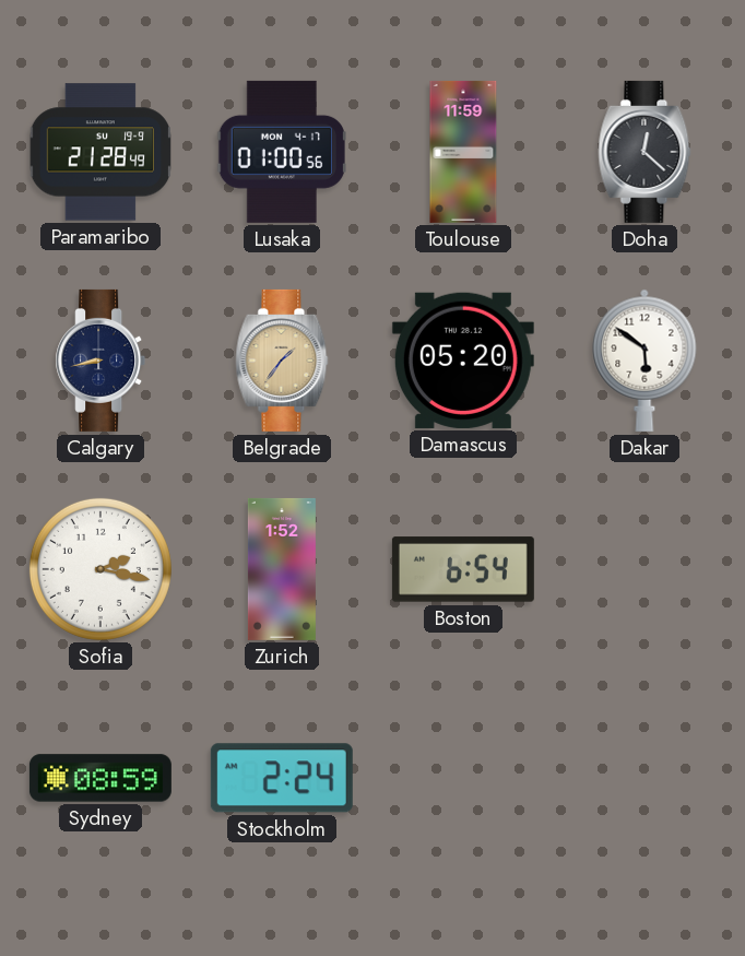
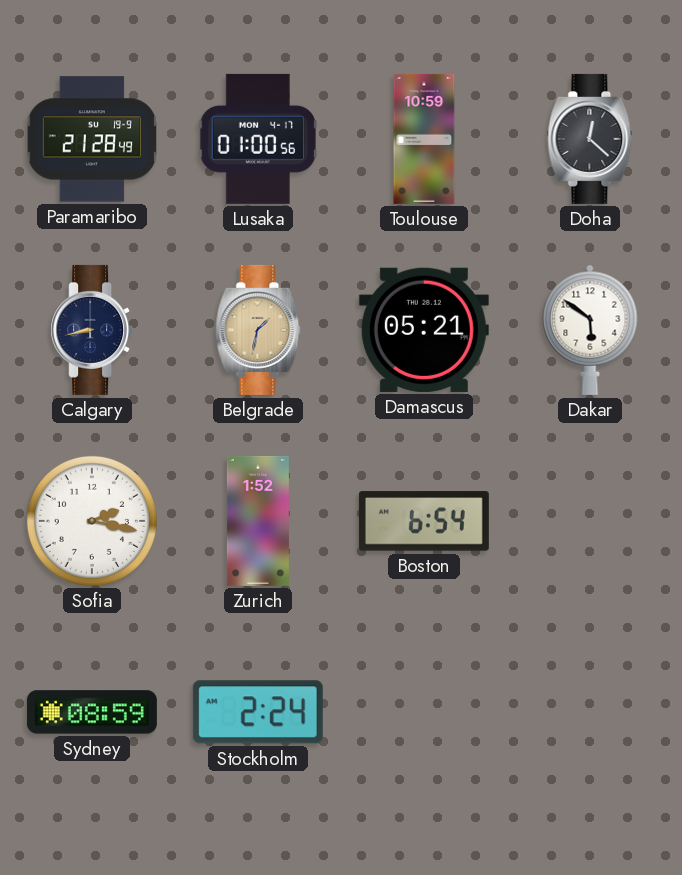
Toulouse: 11:59 -> 10:59
Belgrade: 1:36 -> 1:32
Damascus: 05:20 -> 05:21
